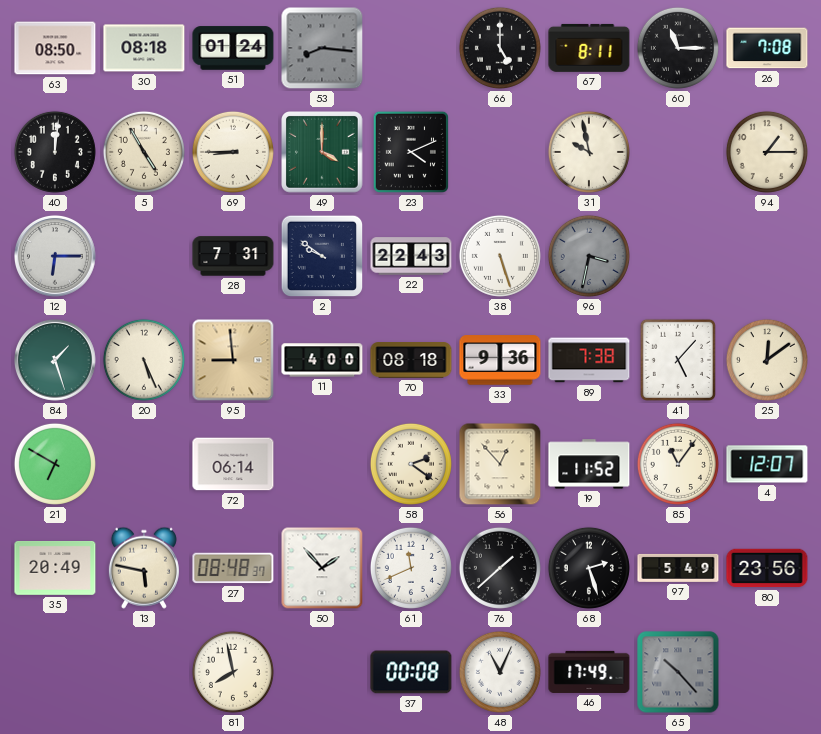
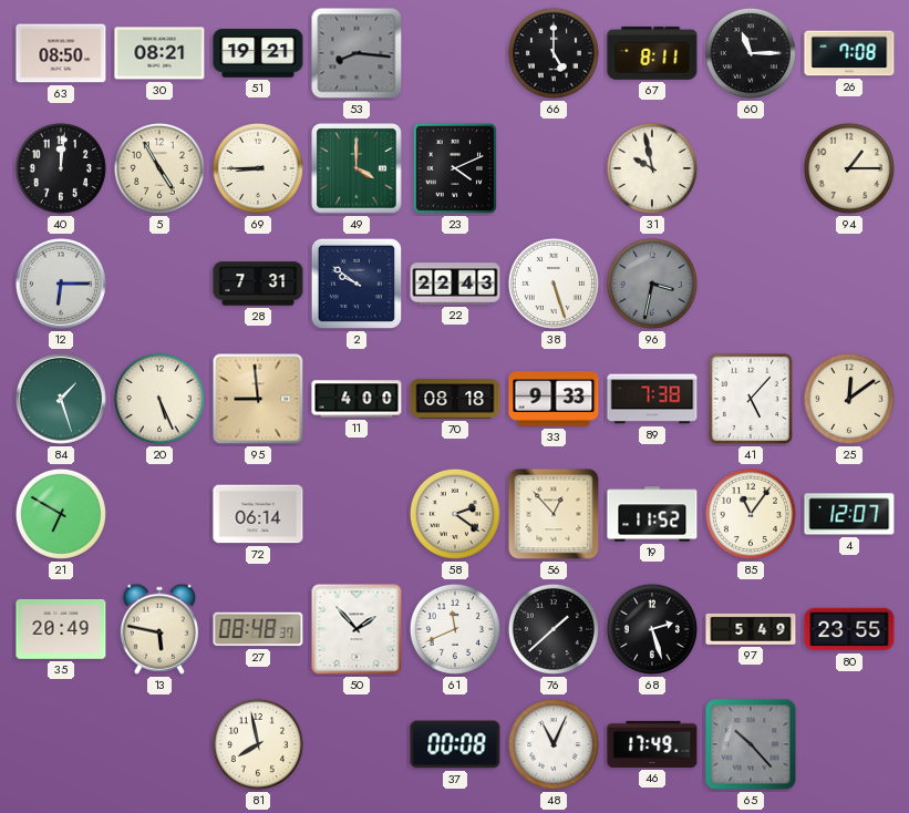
30: 08:18 -> 08:21
51: 01:24 -> 19:21
33: 9:36 -> 9:33
80: 23:56 -> 23:55
